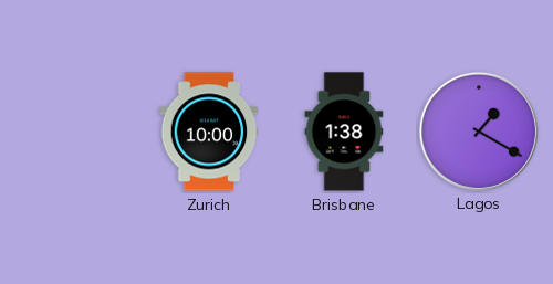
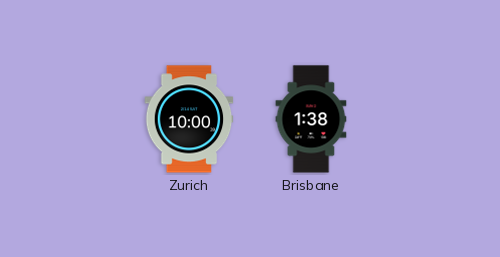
Lagos: 1:20 -> none
